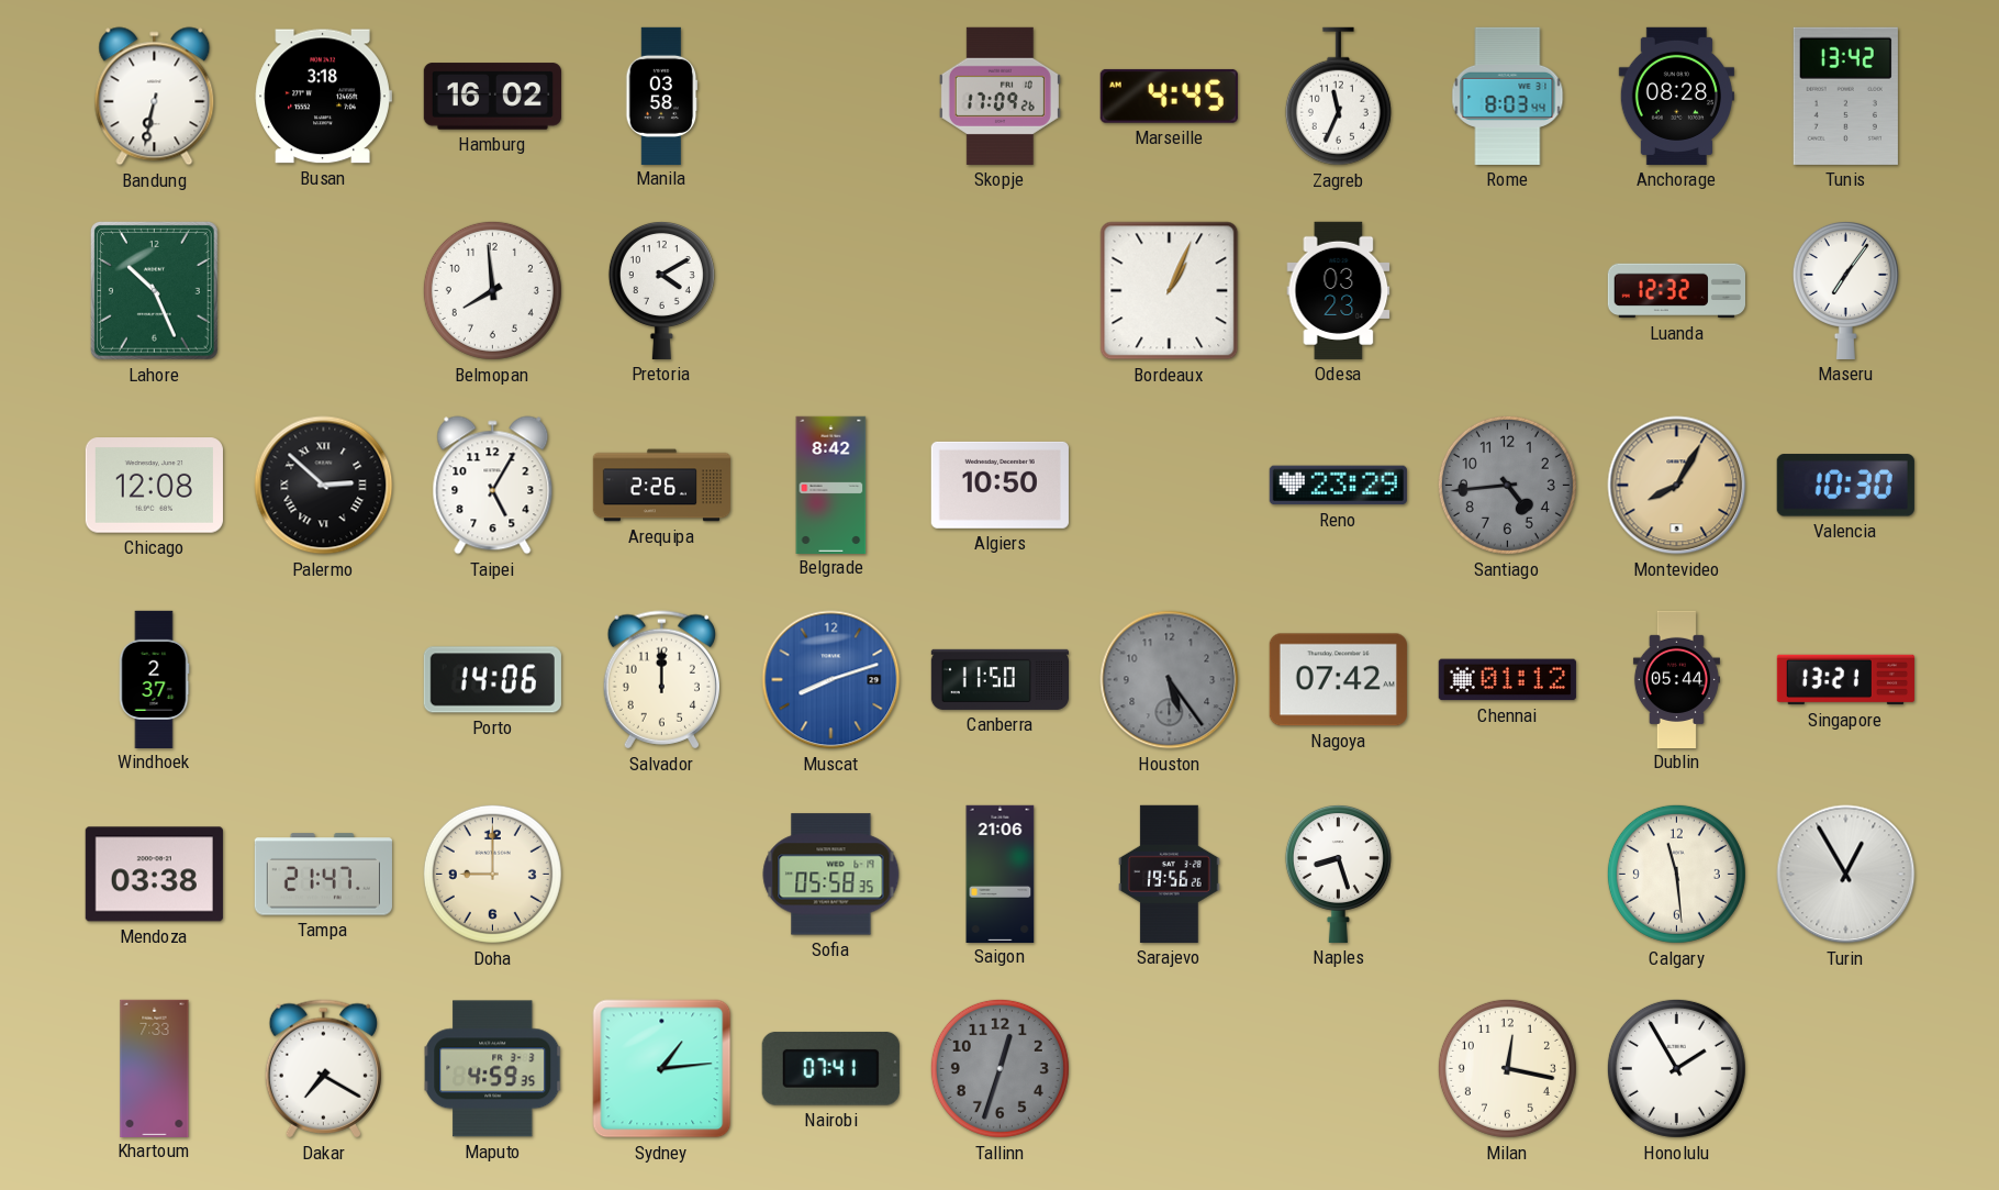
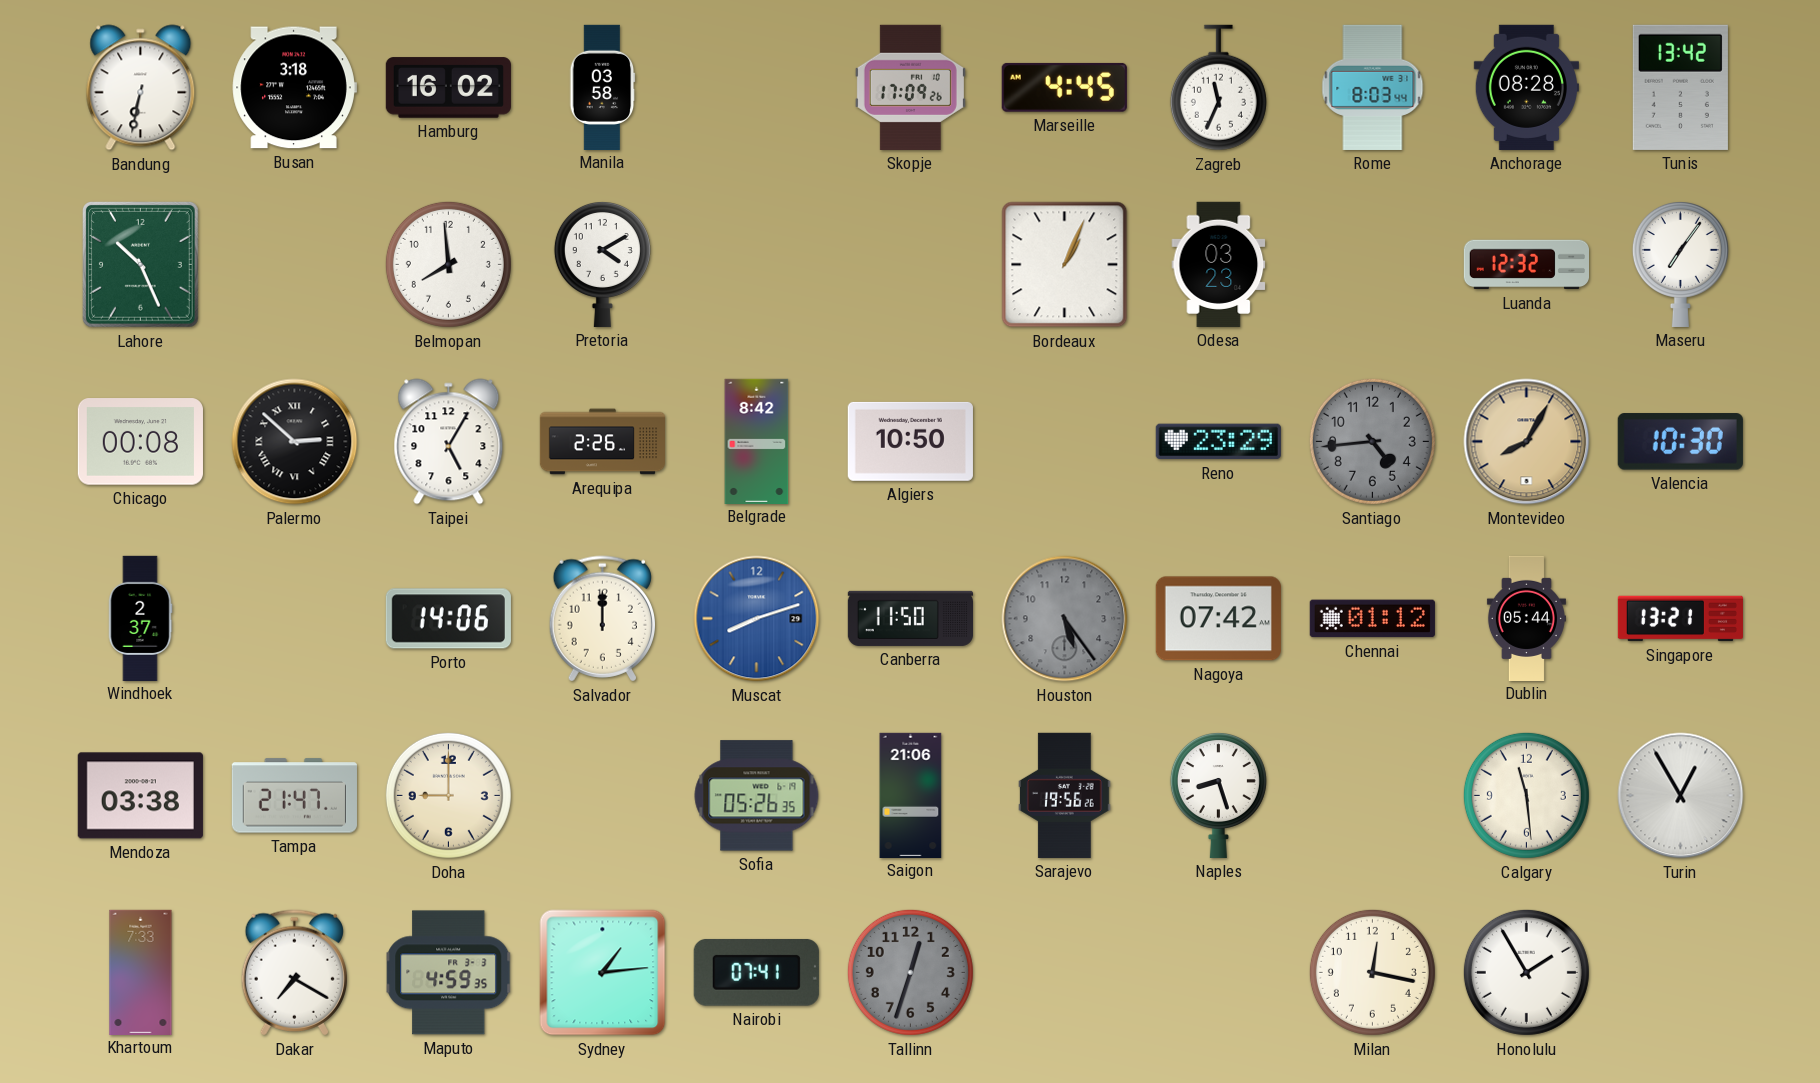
Chicago: 12:08 -> 00:08
Sofia: 05:58 -> 05:26
